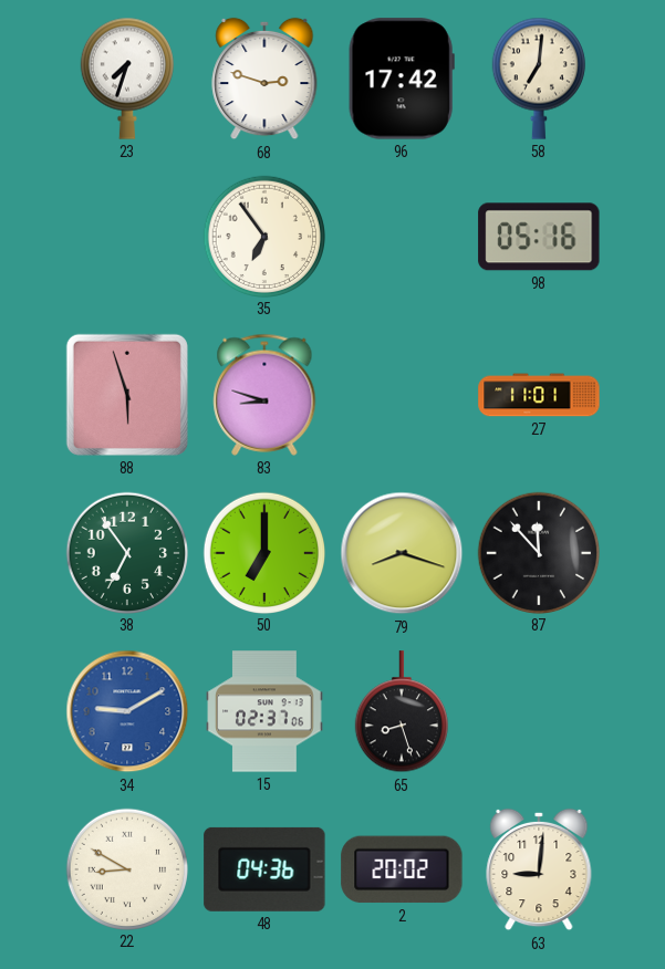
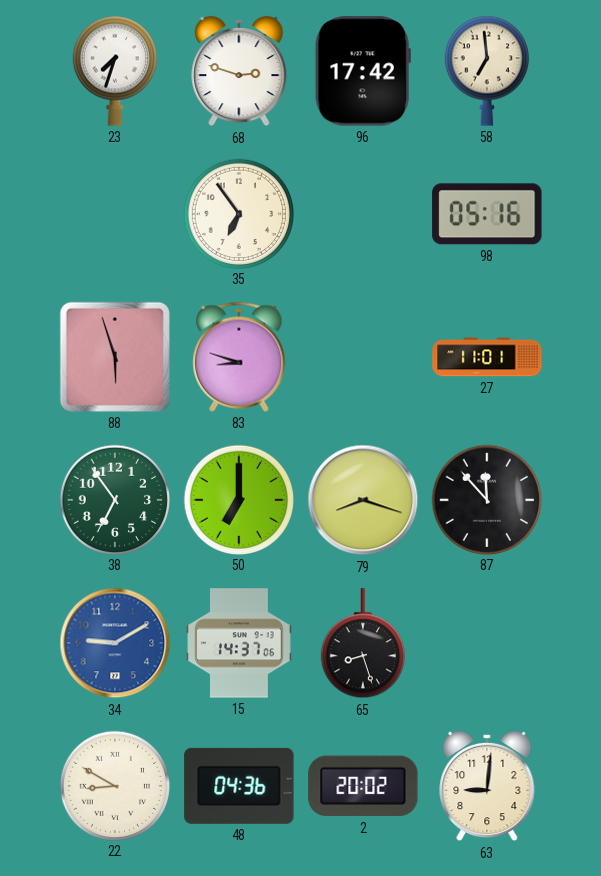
58: 7:01 -> 6:59
15: 02:37 -> 14:37
